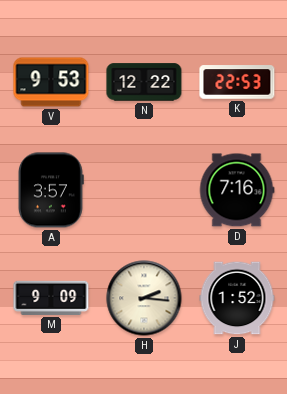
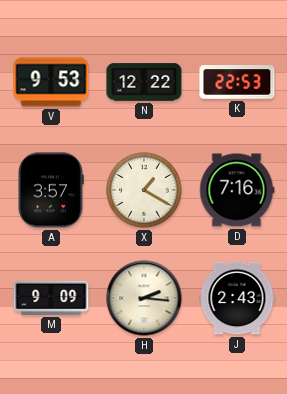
X: none -> 1:20
J: 1:52 -> 2:43
